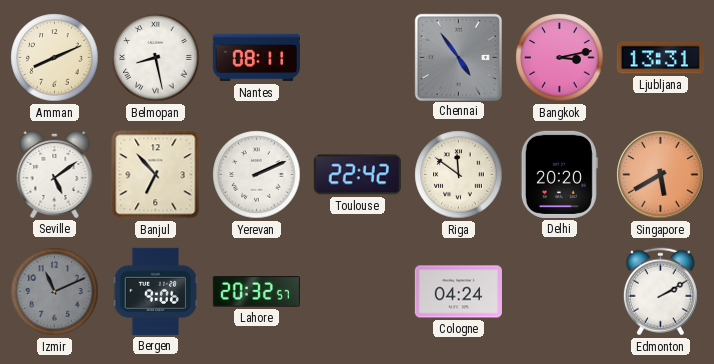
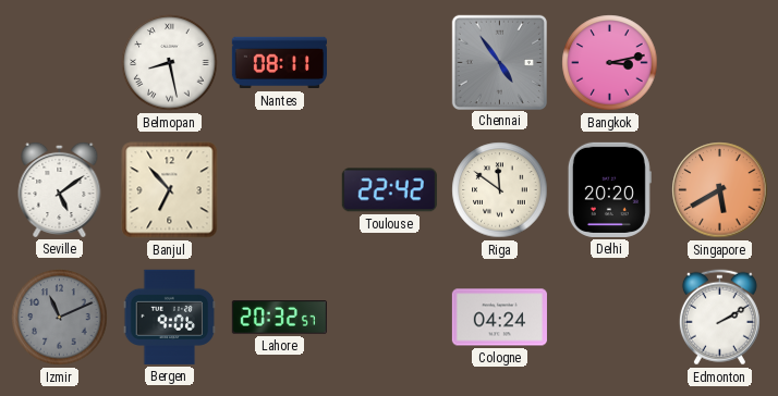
Amman: 8:11 -> none
Ljubljana: 13:31 -> none
Yerevan: 2:11 -> none
